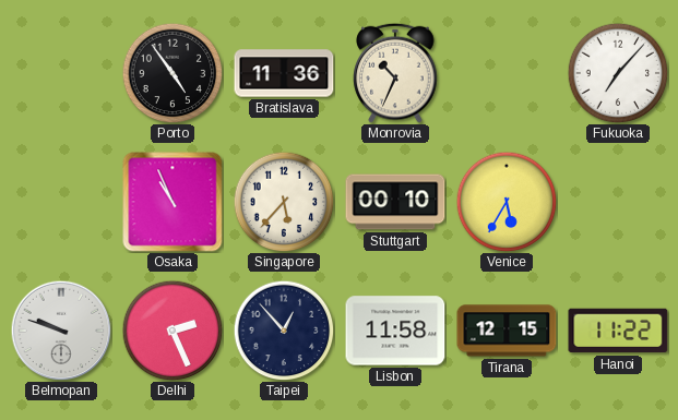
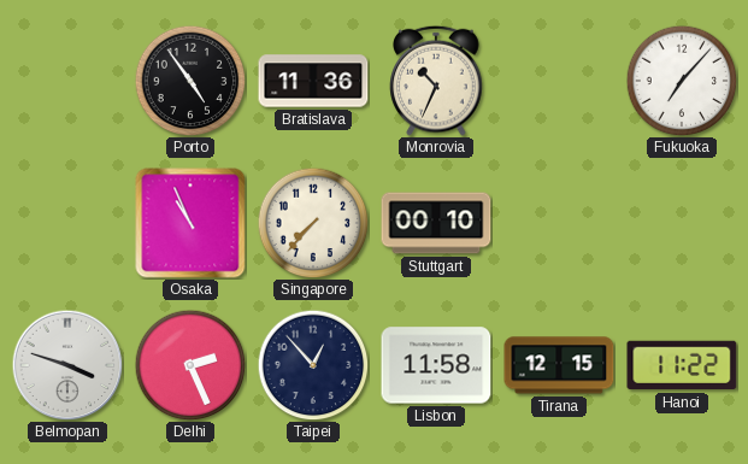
Singapore: 5:37 -> 7:37
Venice: 5:35 -> none
Belmopan: 9:48 -> 3:48
